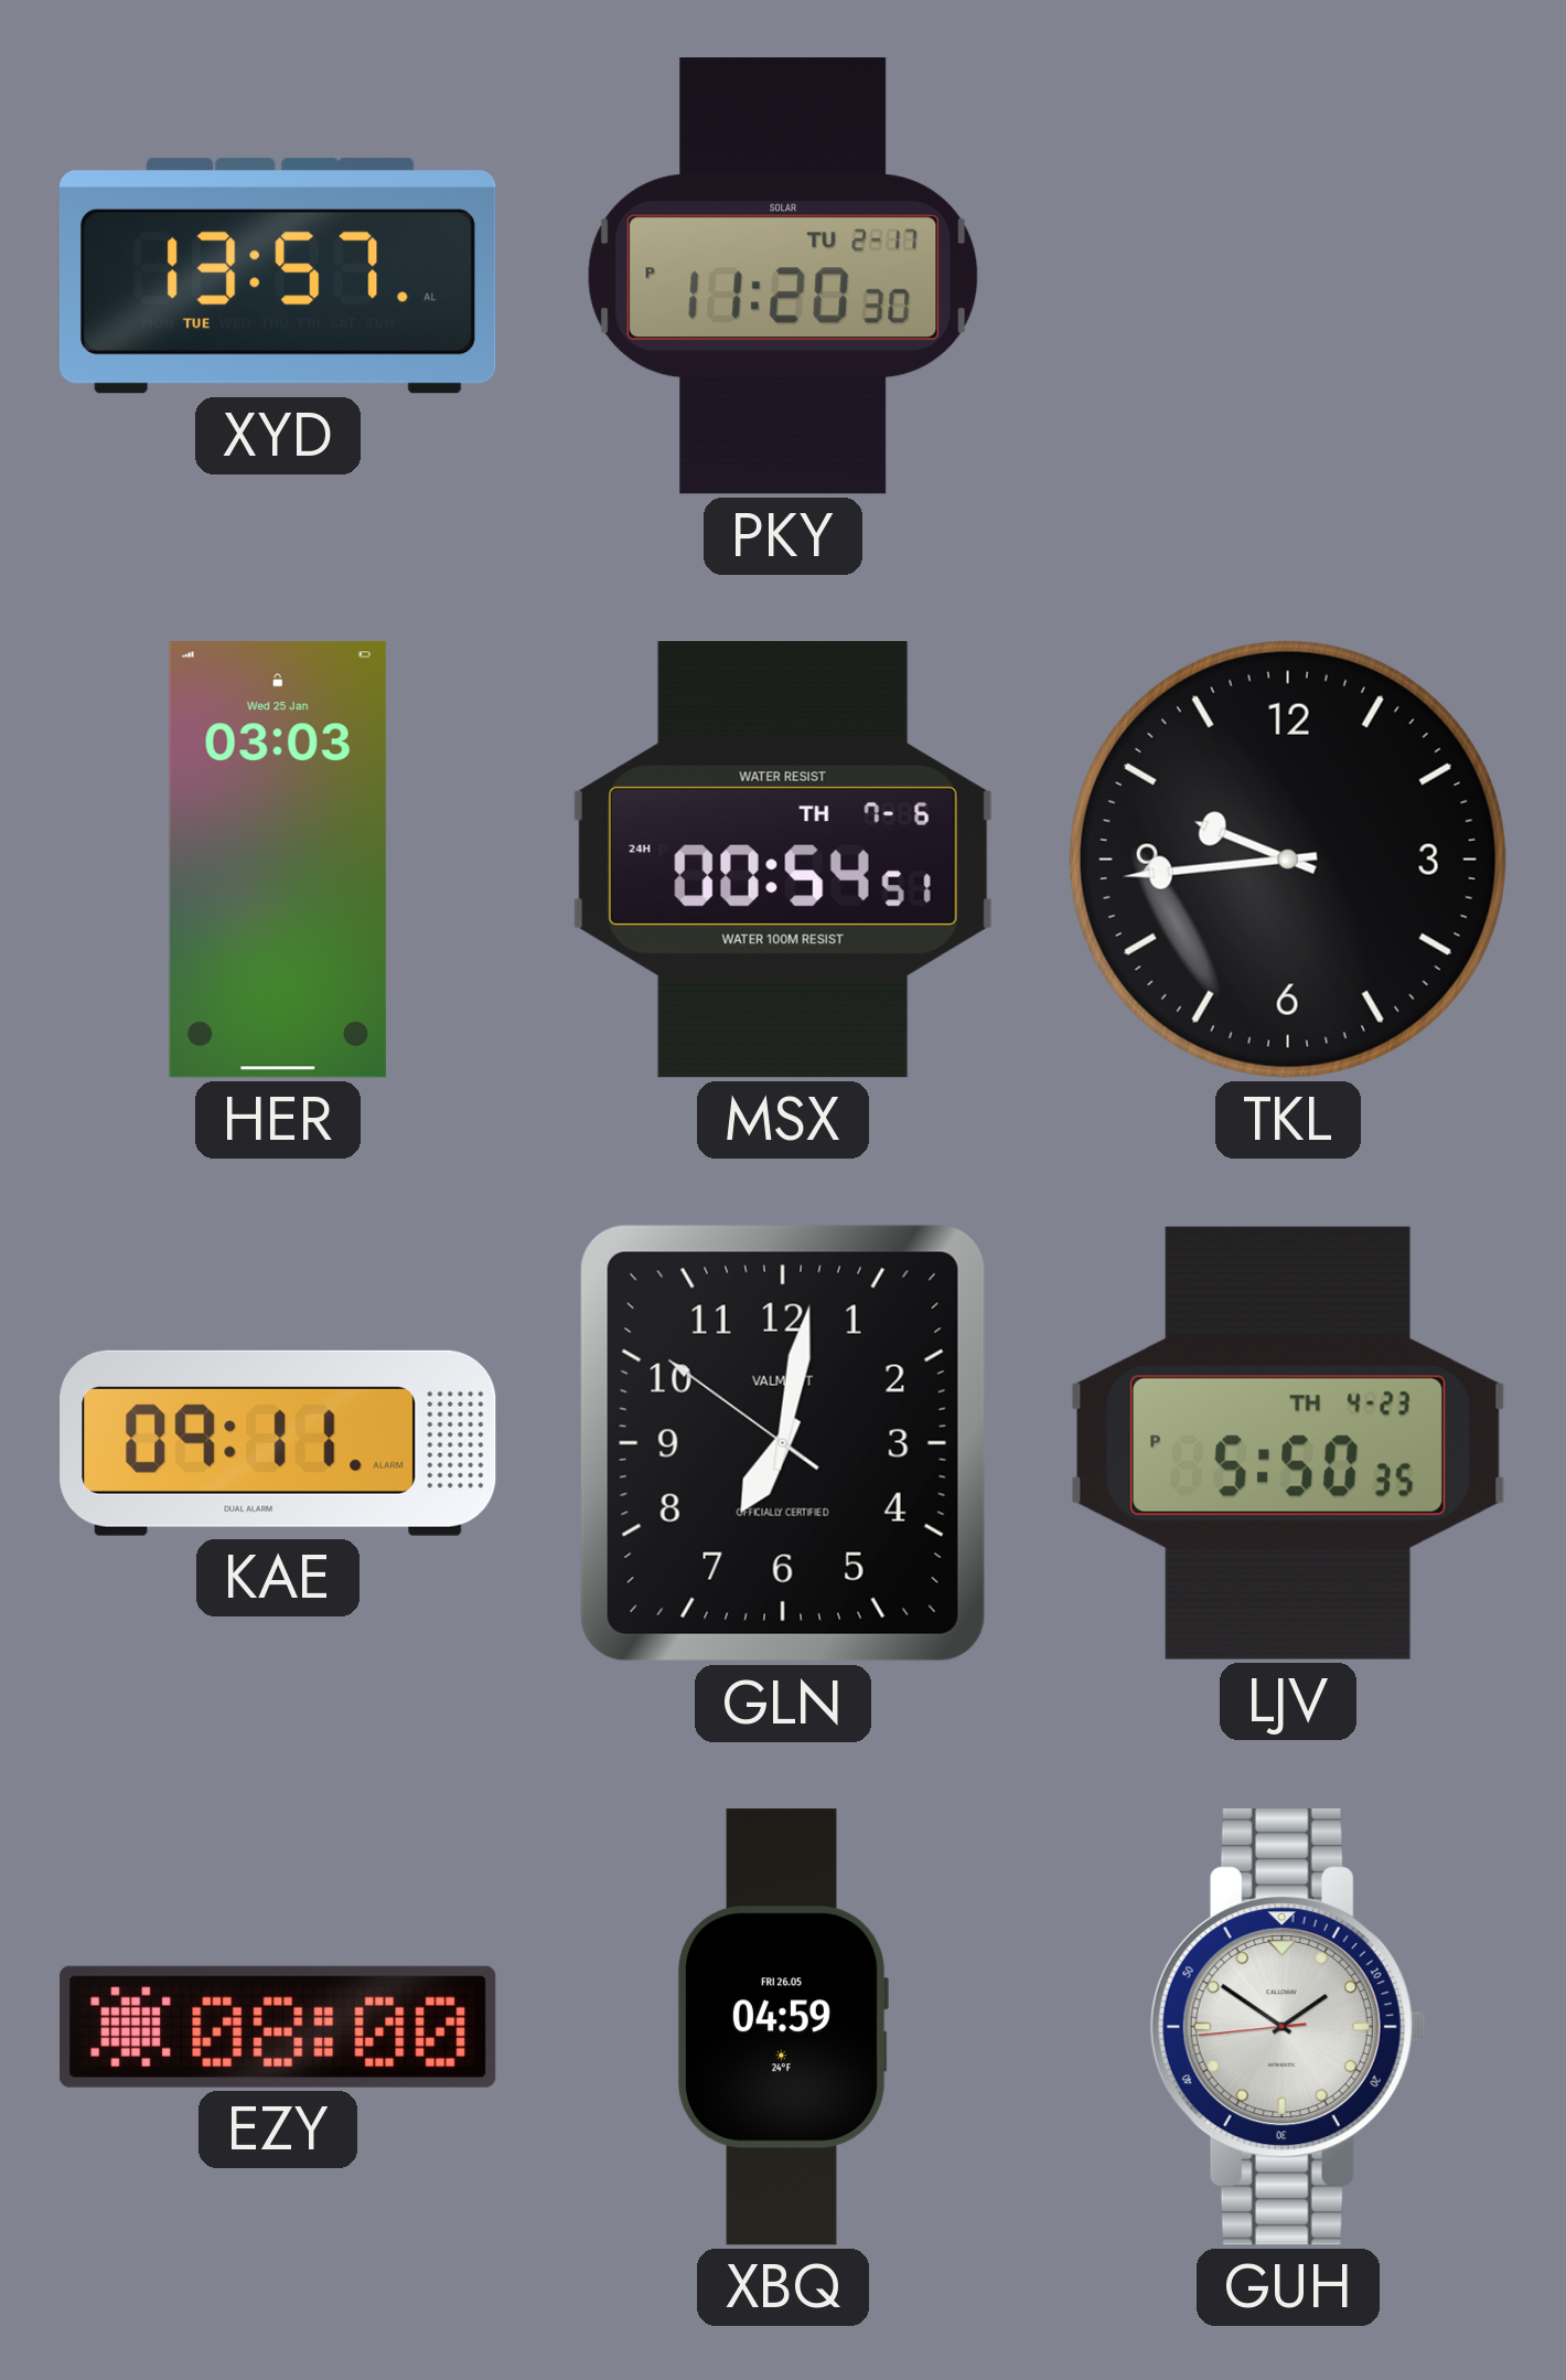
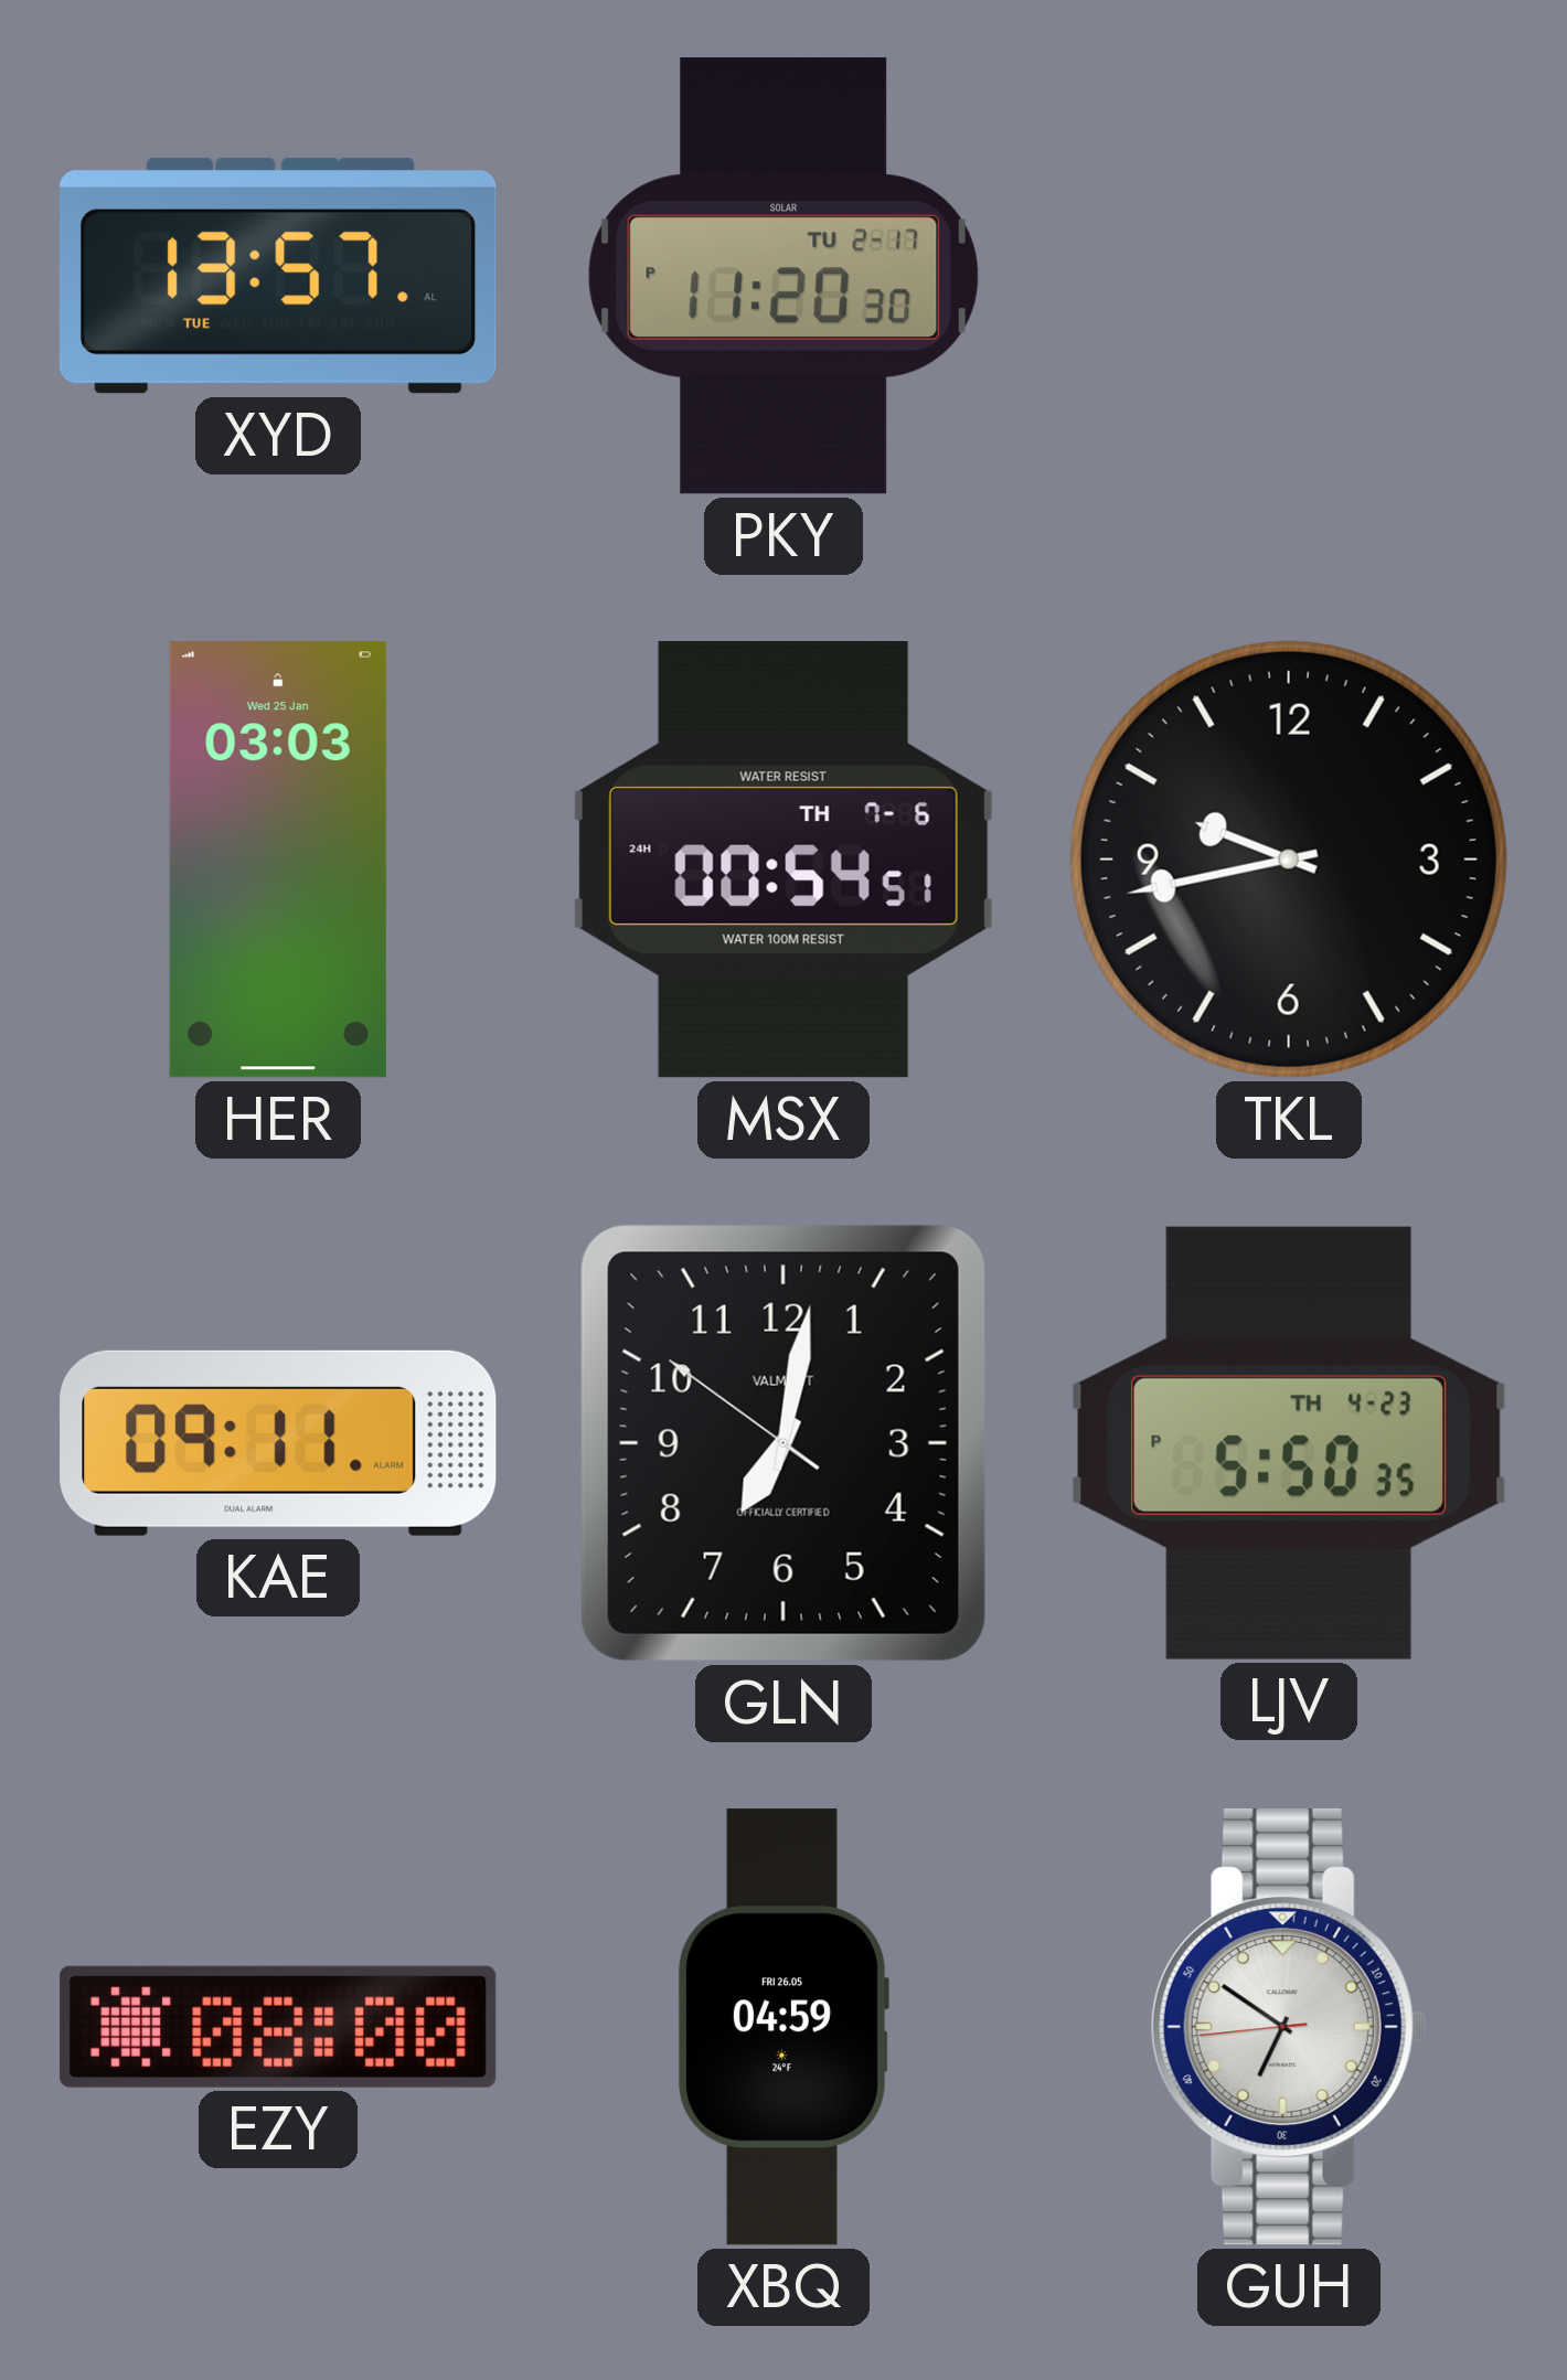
TKL: 9:44 -> 9:43
GUH: 1:50 -> 6:50
